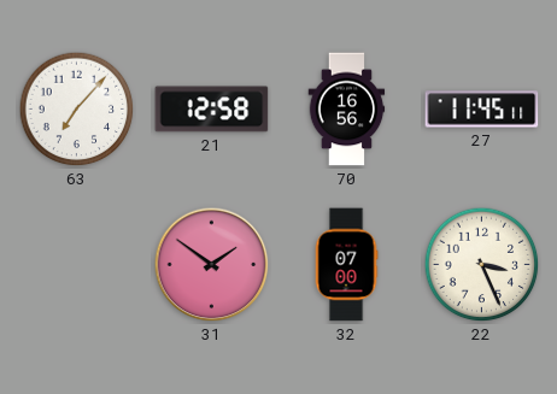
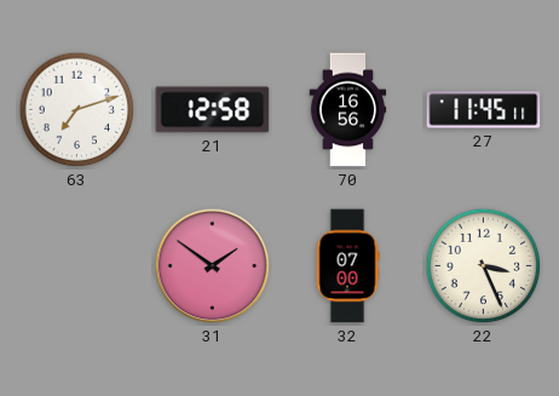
63: 7:07 -> 7:12
